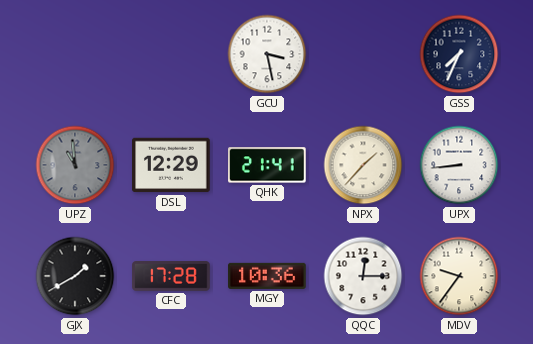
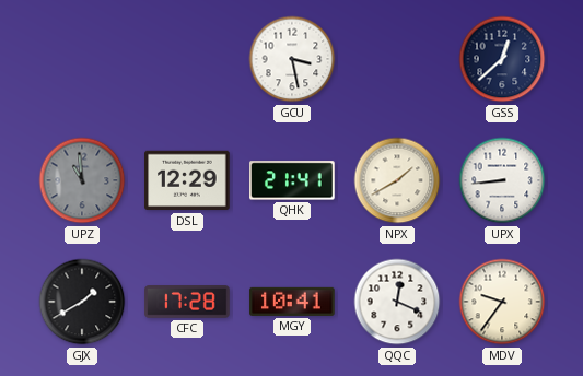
GSS: 7:34 -> 12:38
NPX: 1:37 -> 1:40
MGY: 10:36 -> 10:41
QQC: 12:15 -> 12:19
